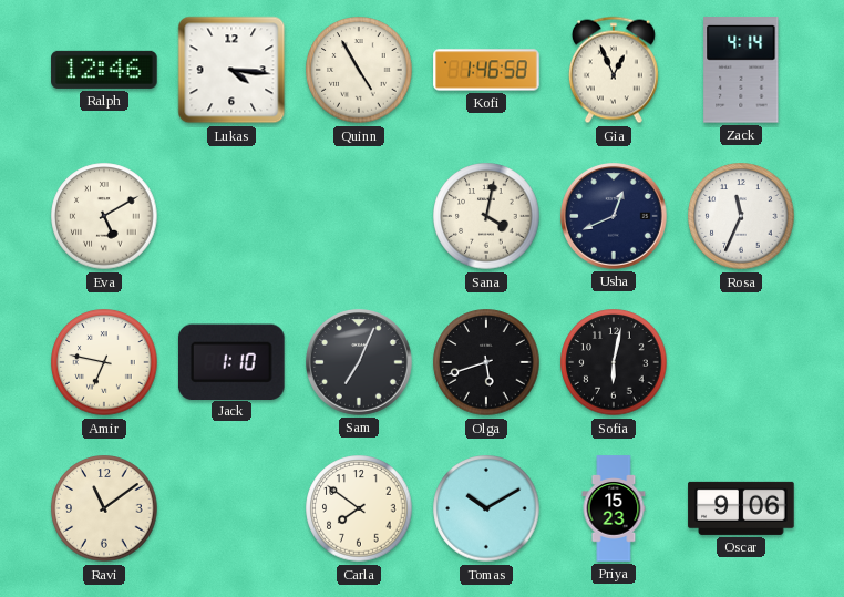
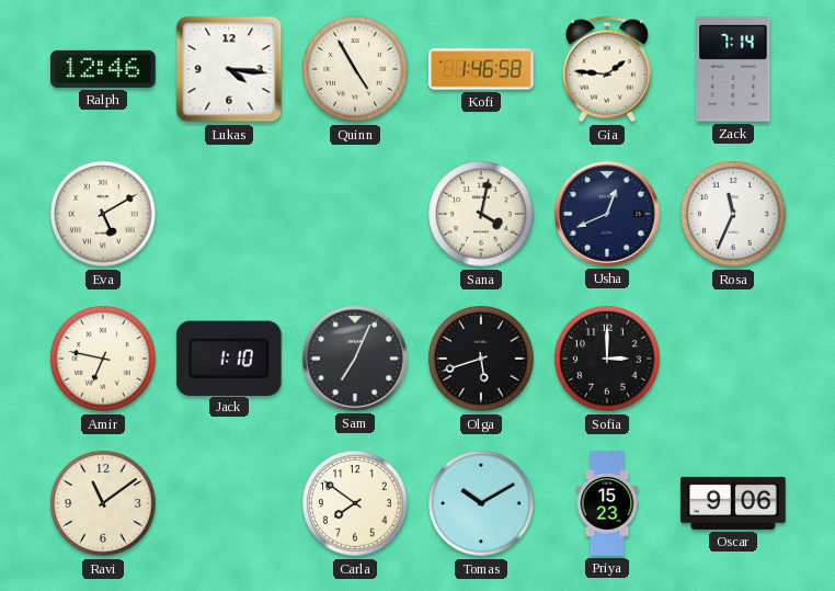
Gia: 12:56 -> 1:46
Zack: 4:14 -> 7:14
Sofia: 6:02 -> 3:00
